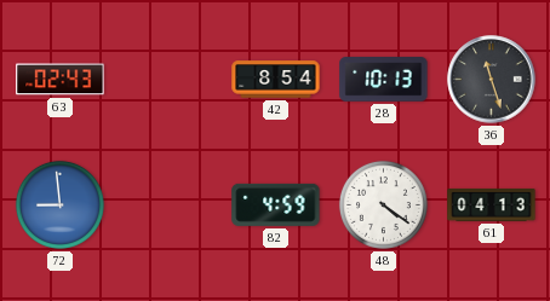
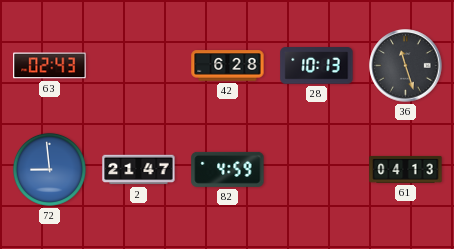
42: 8:54 -> 6:28
2: none -> 21:47
48: 4:21 -> none
